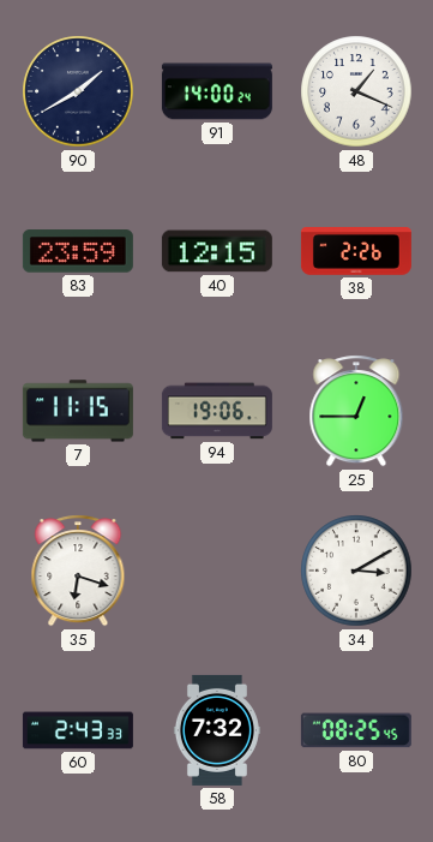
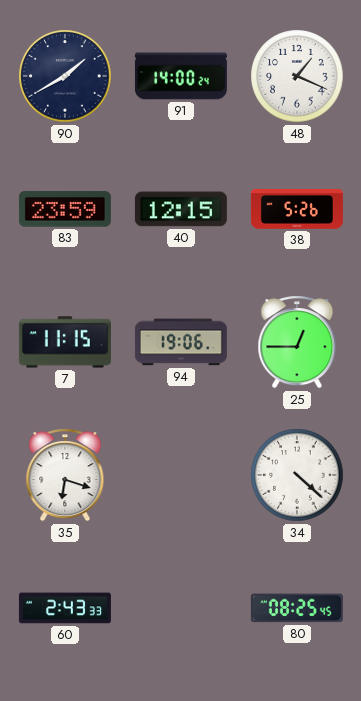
38: 2:26 -> 5:26
34: 3:10 -> 4:22
58: 7:32 -> none
